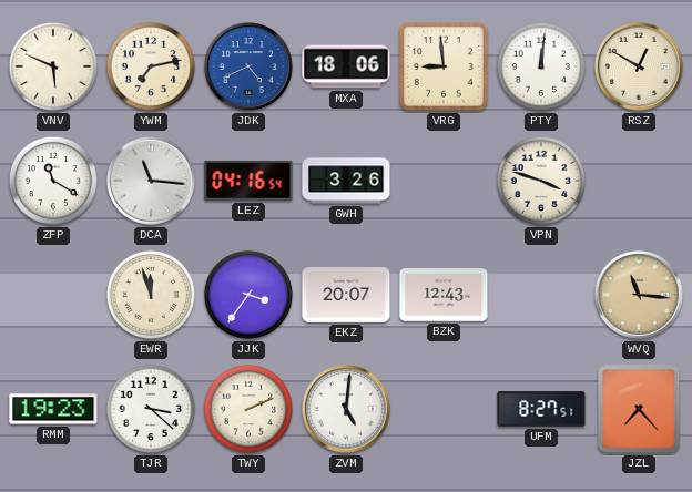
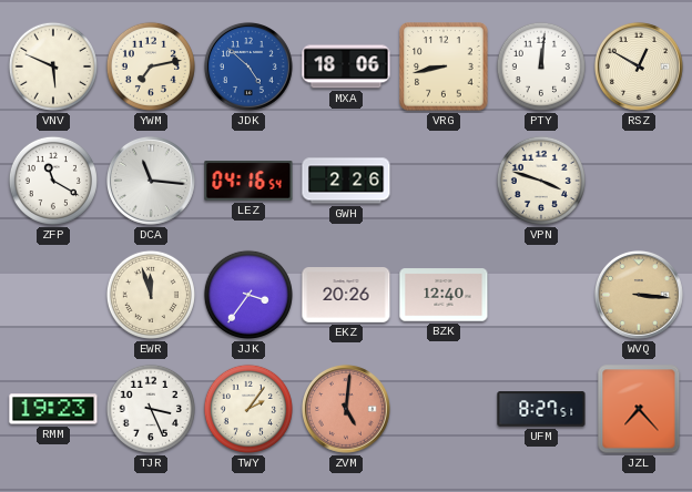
JDK: 4:41 -> 4:52
VRG: 8:59 -> 8:43
GWH: 3:26 -> 2:26
EKZ: 20:07 -> 20:26
BZK: 12:43 -> 12:40
WVQ: 11:16 -> 3:16
TJR: 3:22 -> 3:26
TWY: 2:11 -> 2:06
ZVM dial: white -> salmon
